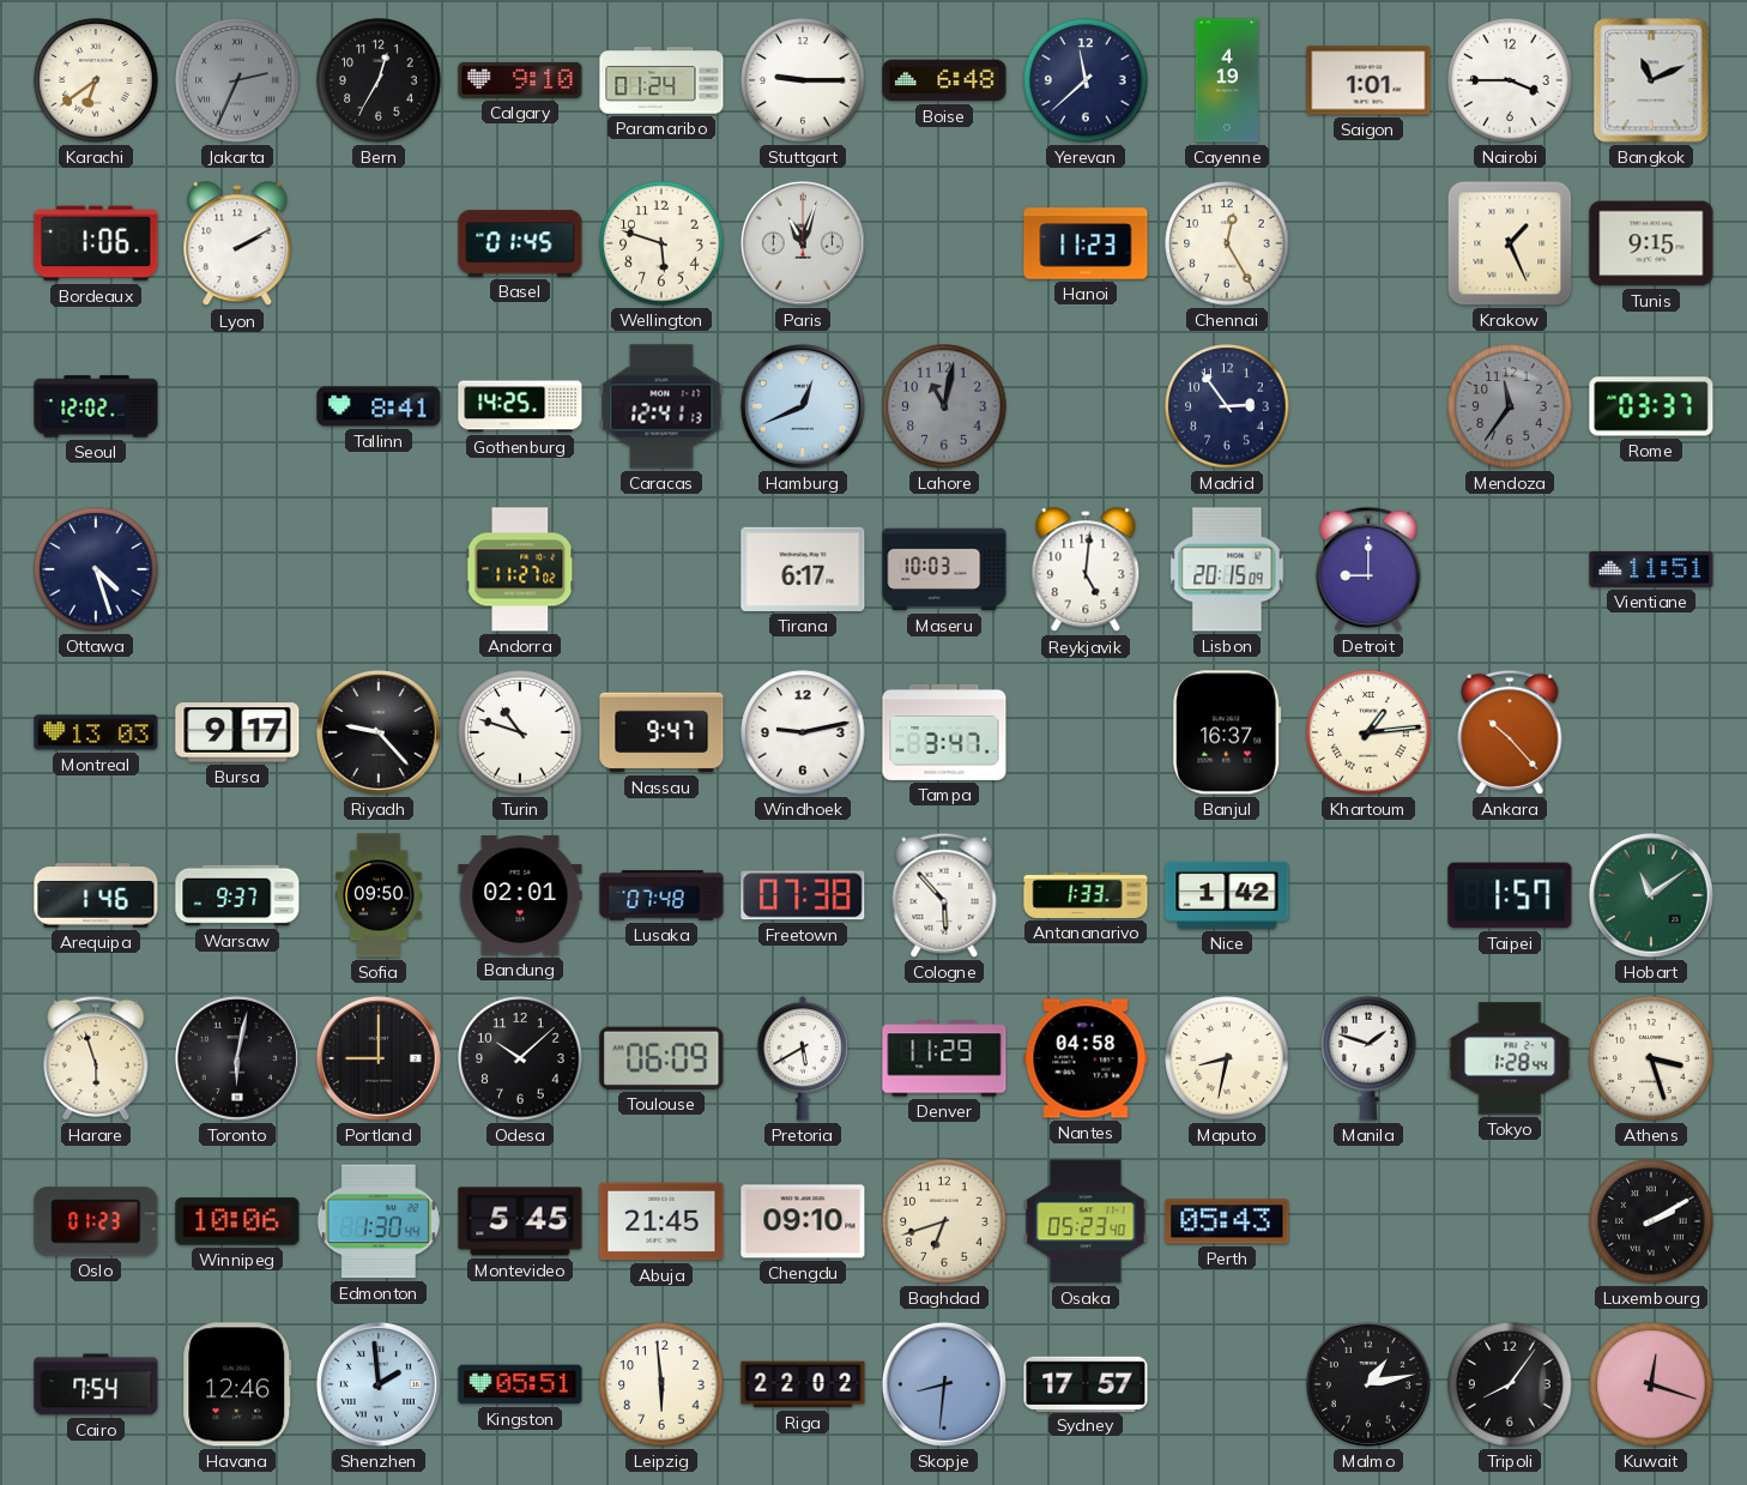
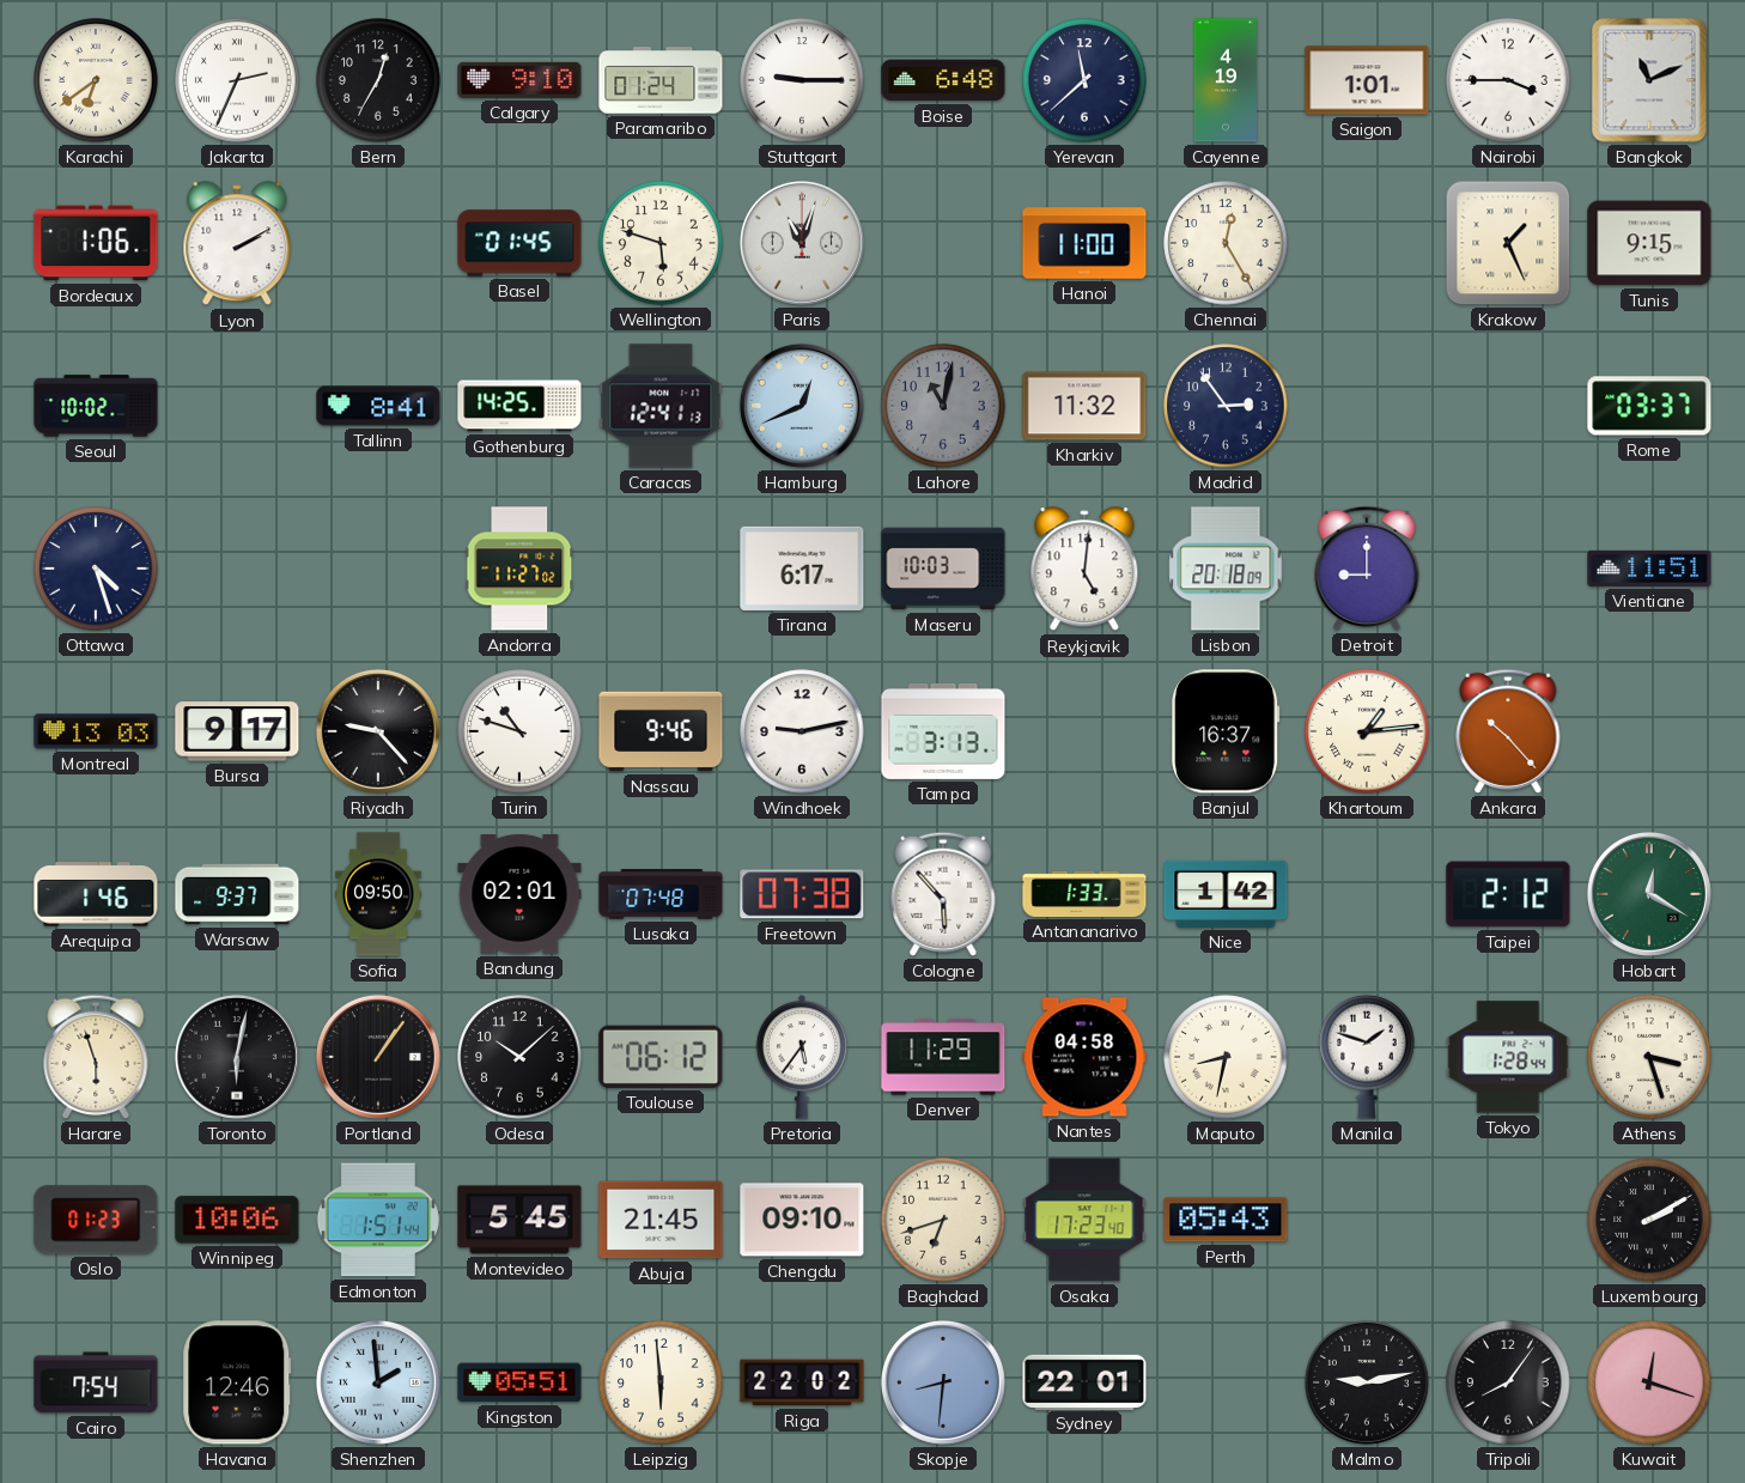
Jakarta dial: grey -> white
Hanoi: 11:23 -> 11:00
Seoul: 12:02 -> 10:02
Kharkiv: none -> 11:32
Mendoza: 11:36 -> none
Lisbon: 20:15 -> 20:18
Nassau: 9:47 -> 9:46
Tampa: 3:47 -> 3:13
Taipei: 1:57 -> 2:12
Hobart: 11:09 -> 12:20
Portland: 9:00 -> 1:06
Toulouse: 06:09 -> 06:12
Pretoria: 5:40 -> 5:36
Edmonton: 1:30 -> 1:51
Osaka: 05:23 -> 17:23
Sydney: 17:57 -> 22:01
Malmo: 1:13 -> 9:13
